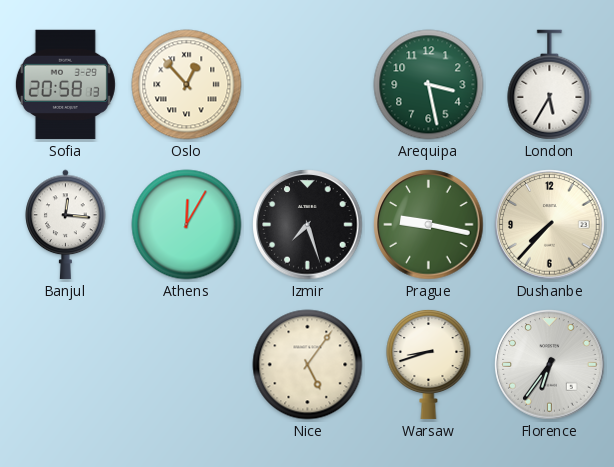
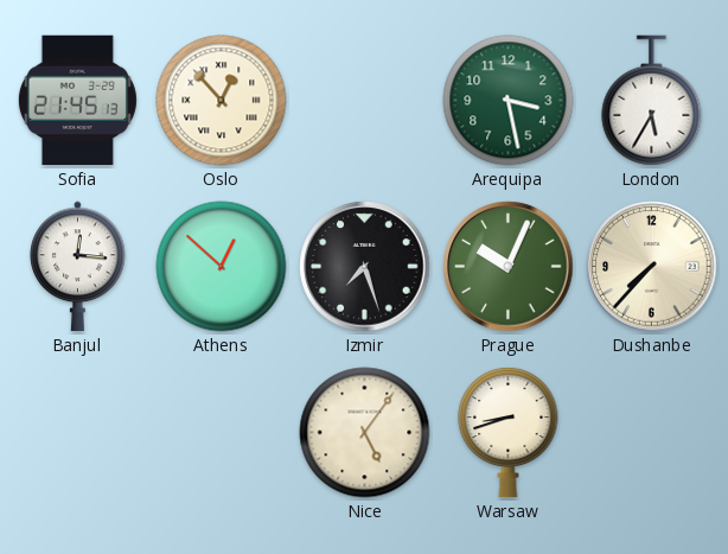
Sofia: 20:58 -> 21:45
Athens: 12:05 -> 12:52
Prague: 9:17 -> 10:04
Florence: 6:36 -> none
